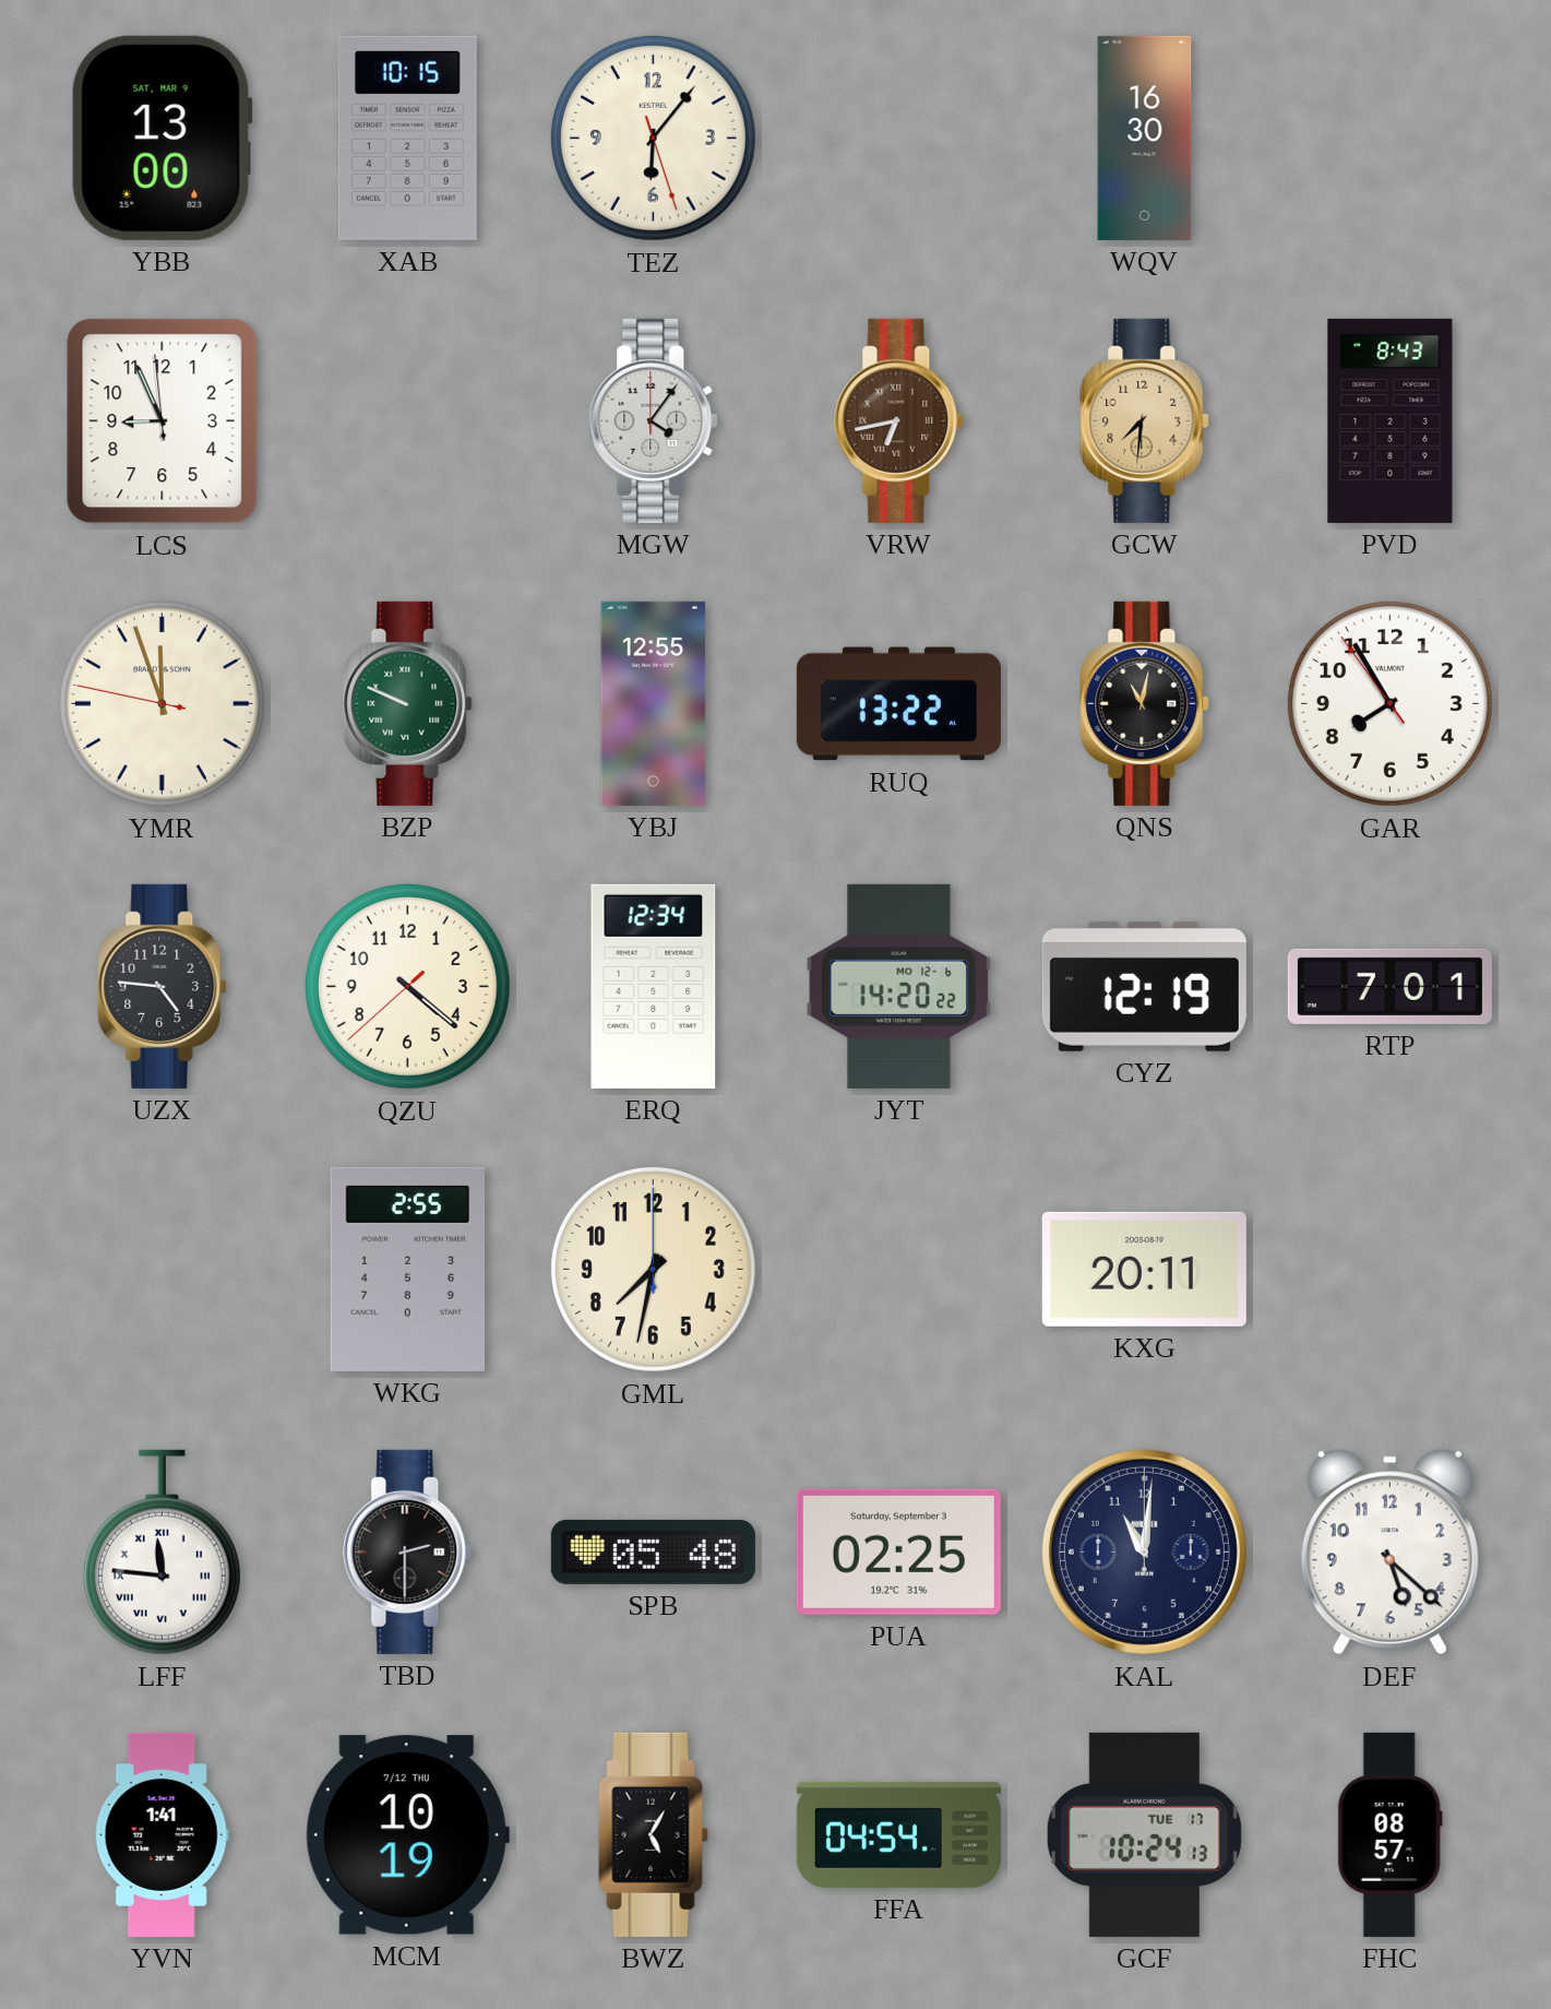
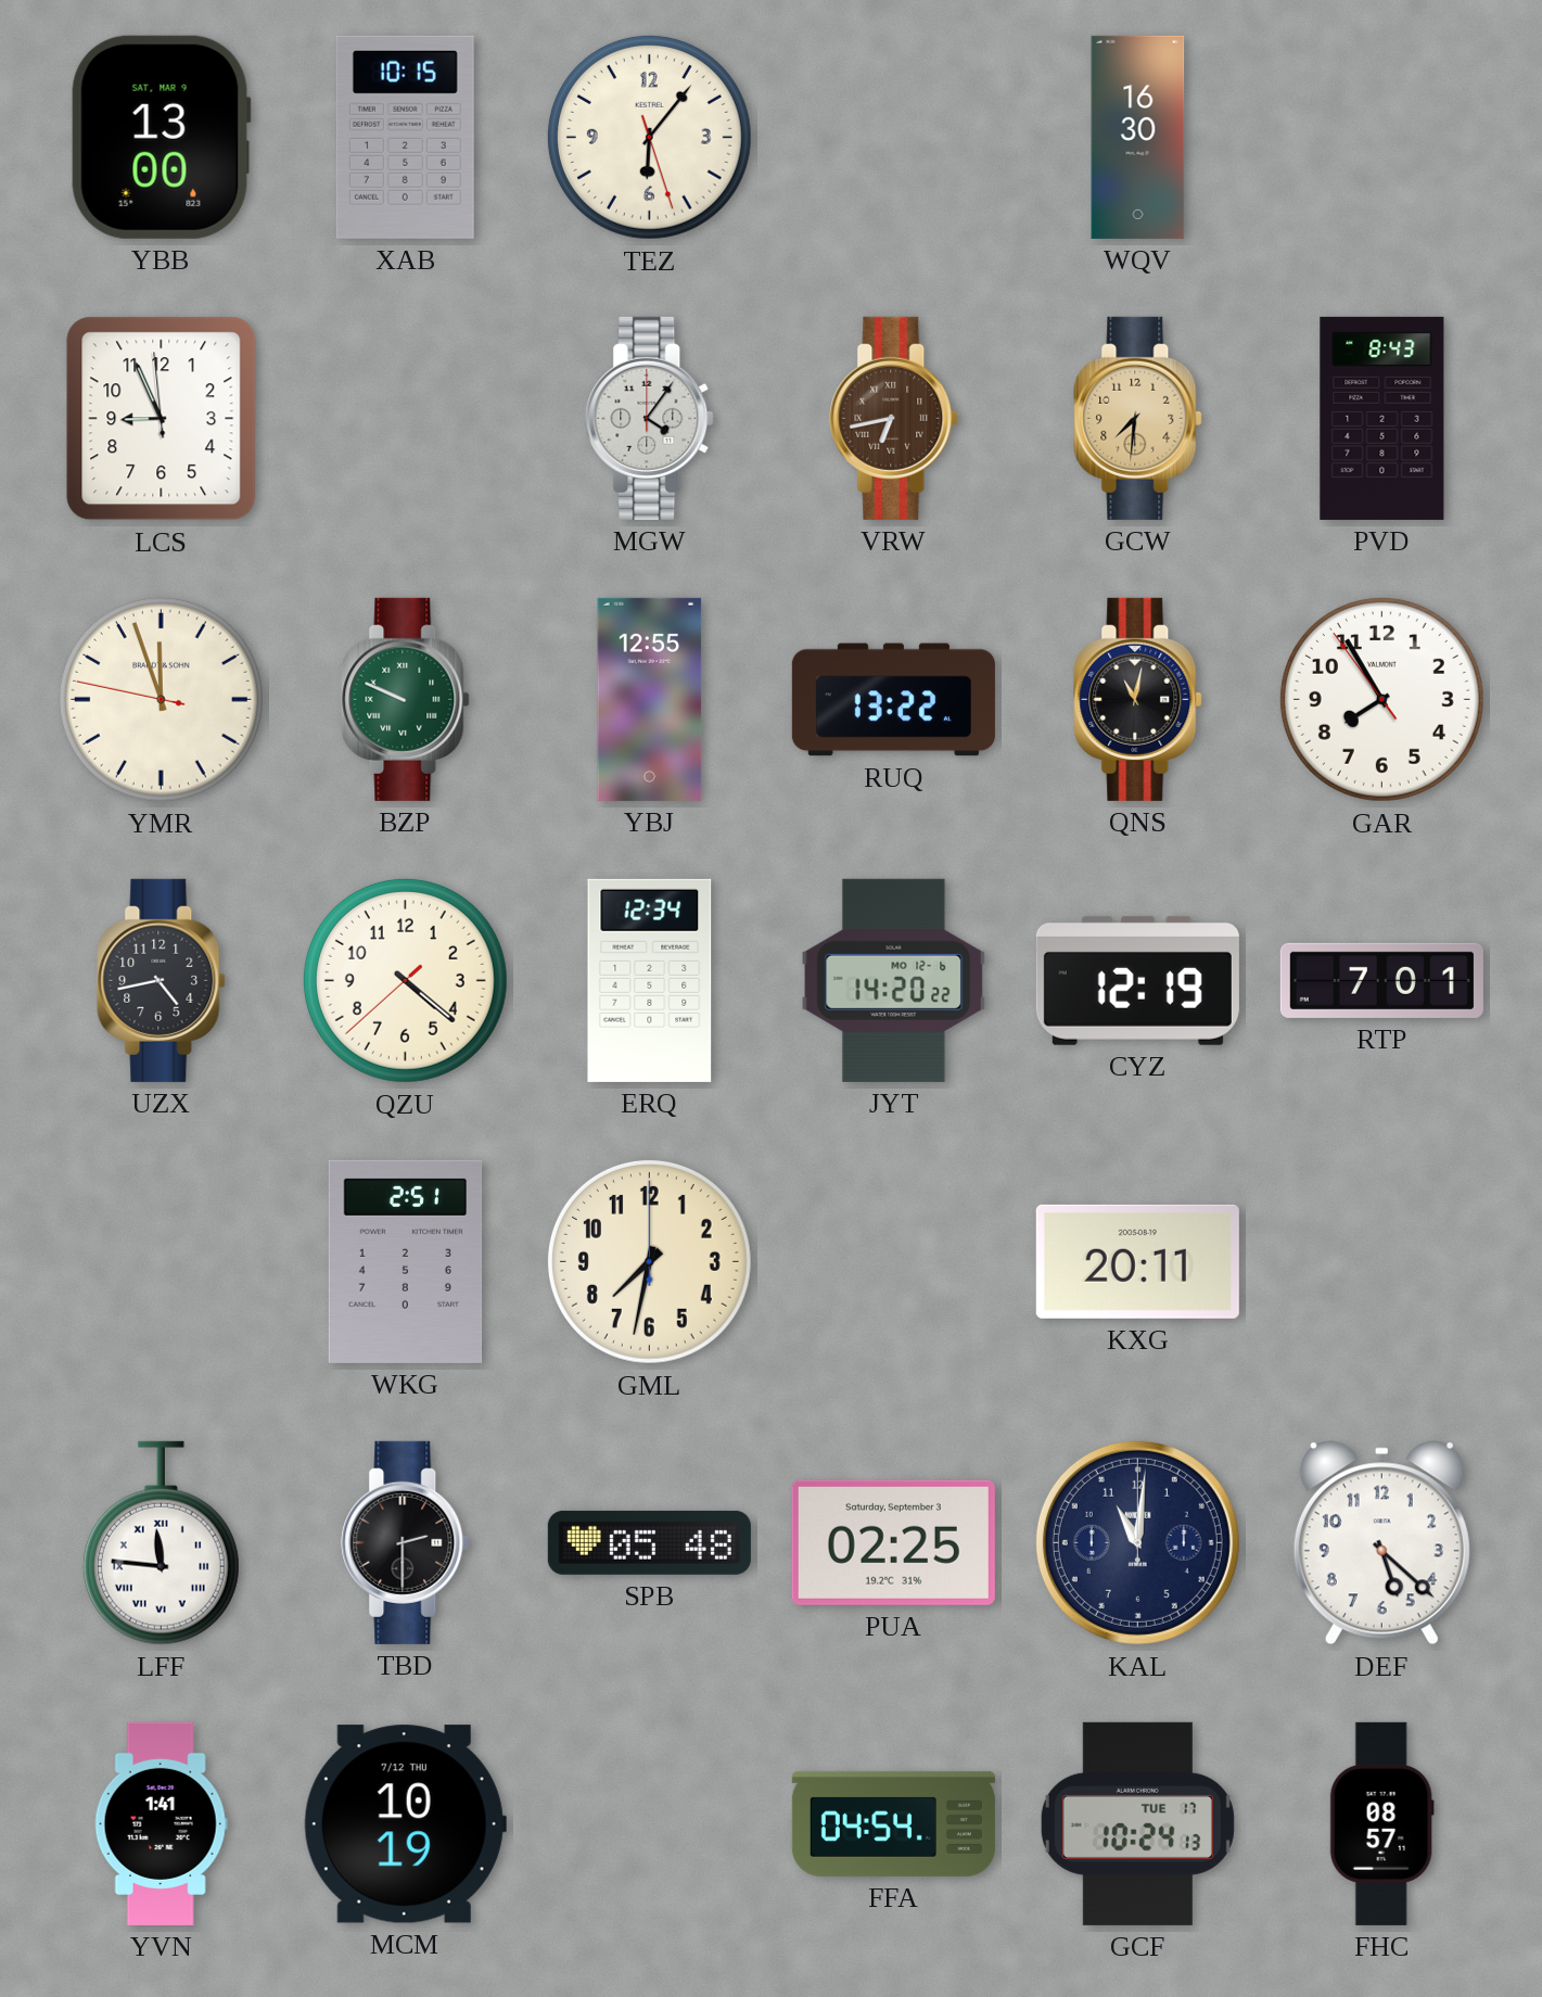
UZX: 4:46 -> 4:43
WKG: 2:55 -> 2:51
BWZ: 5:05 -> none
